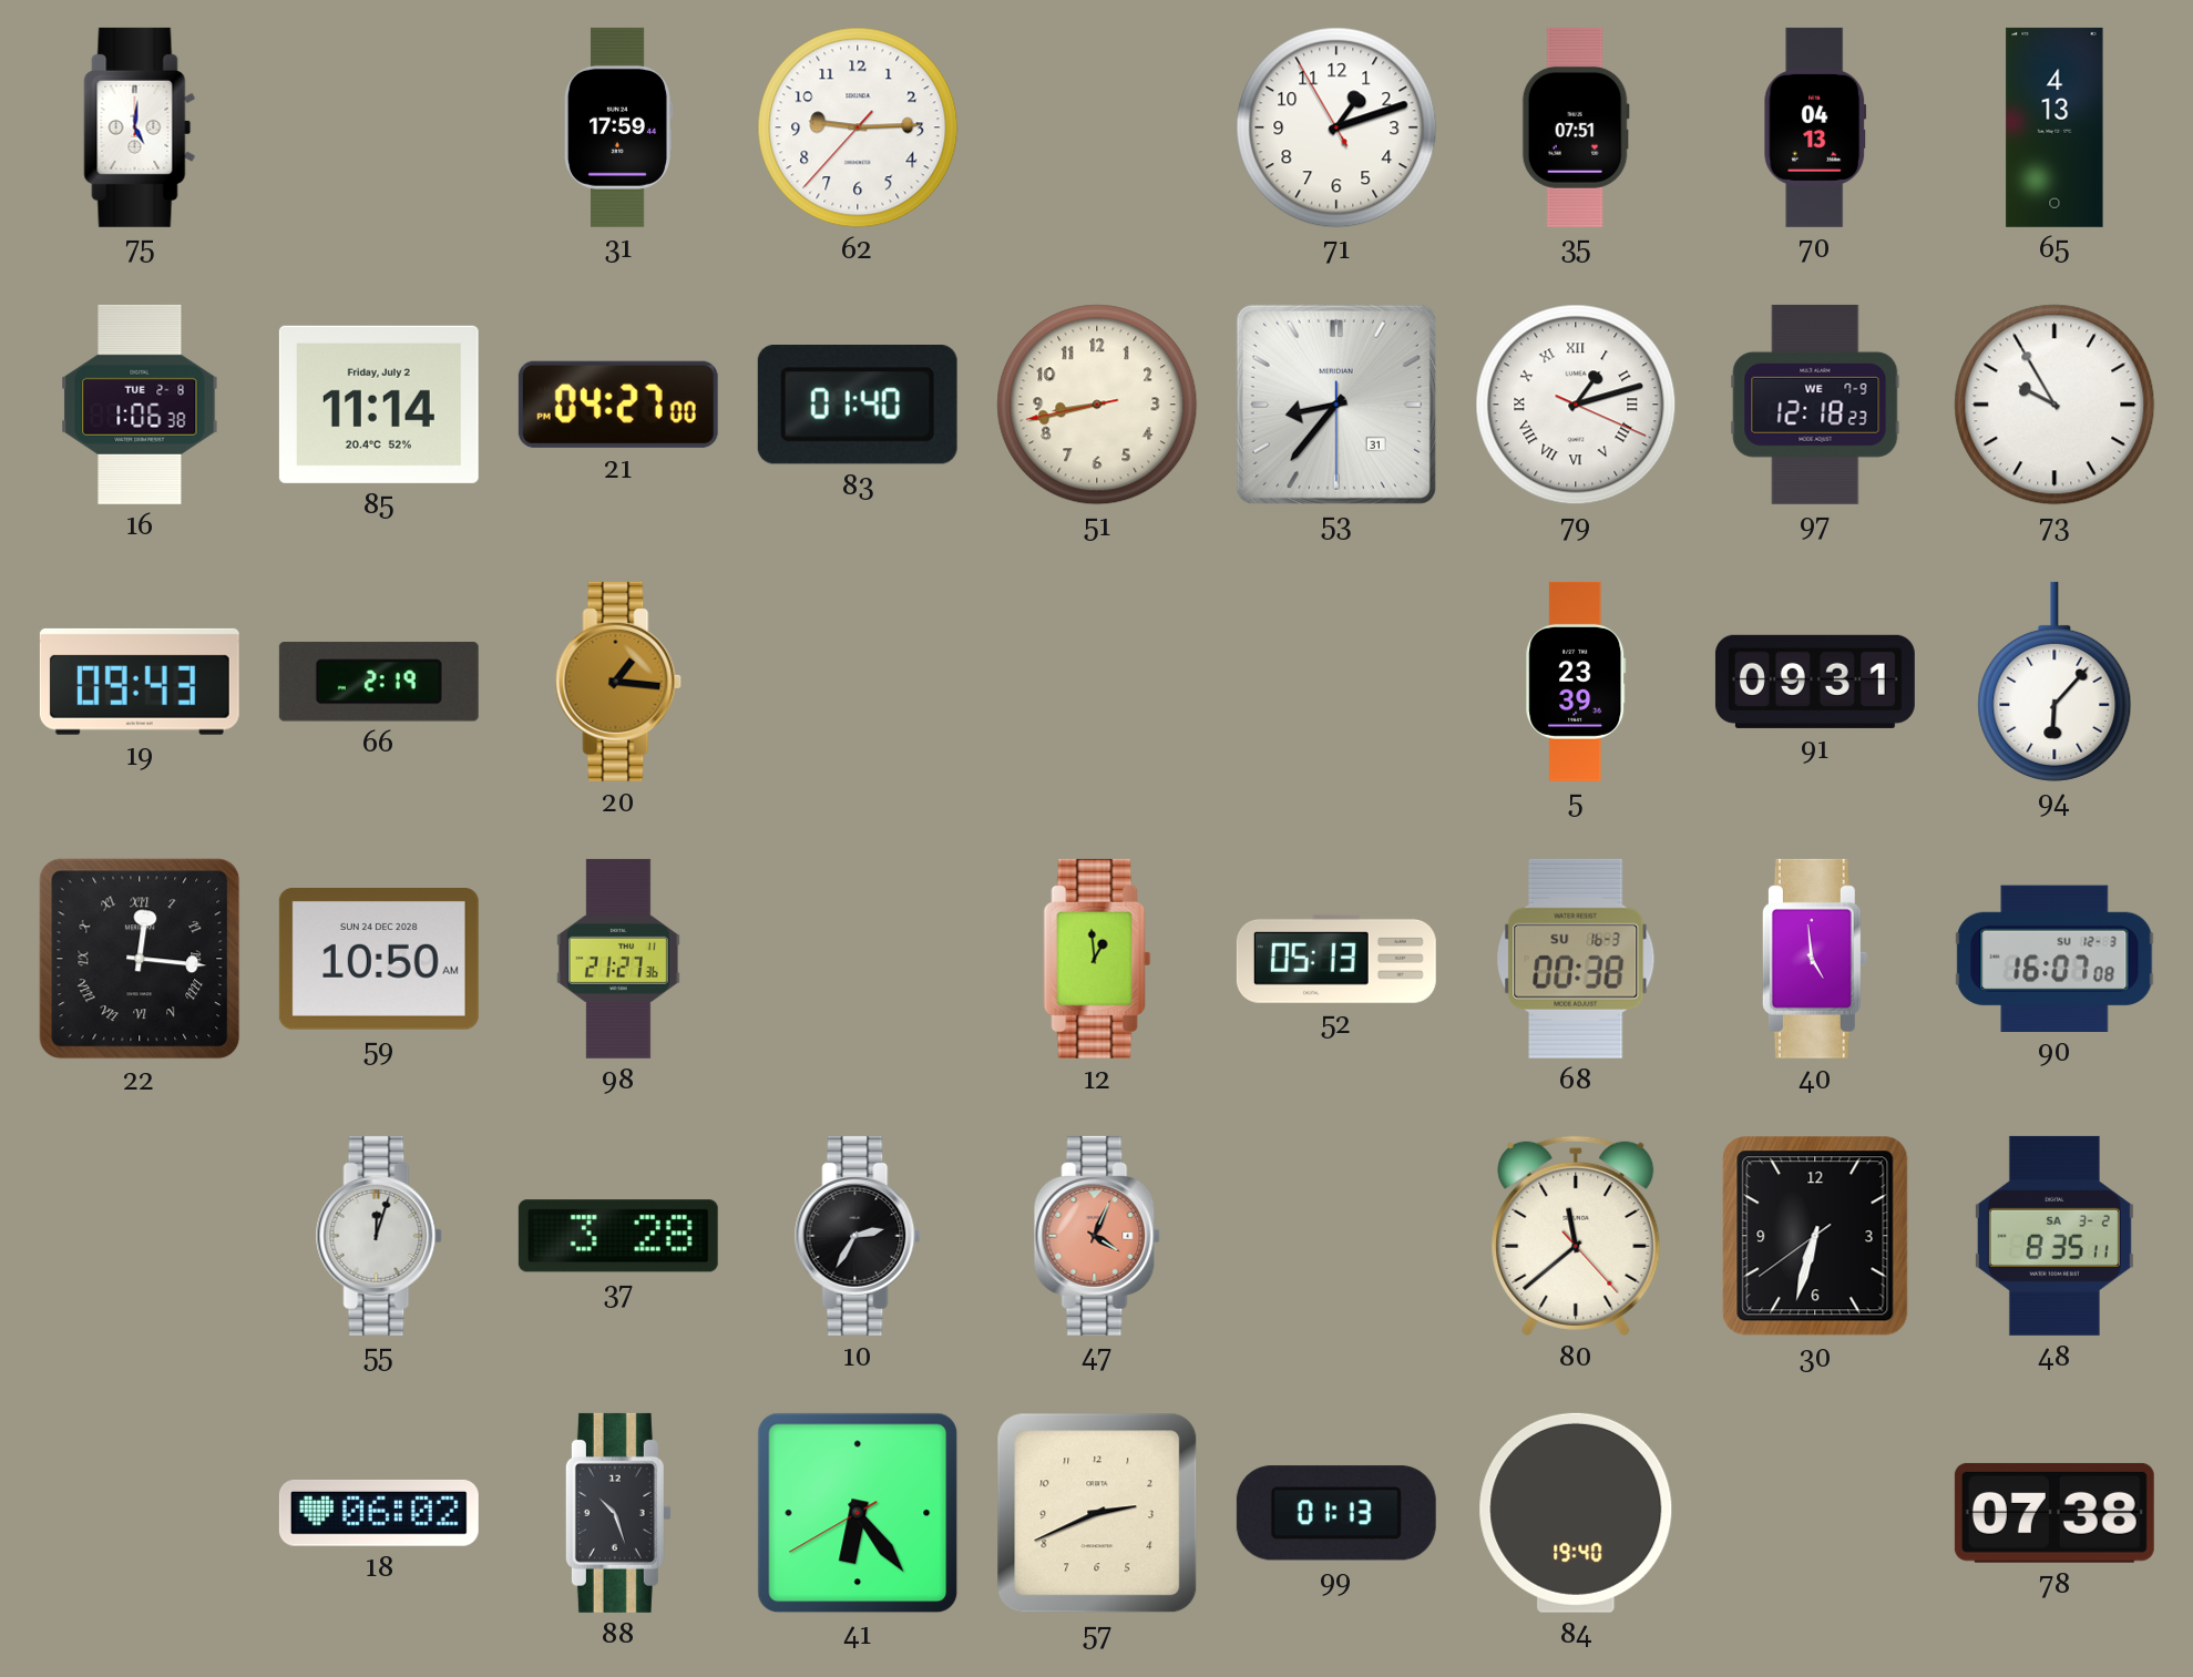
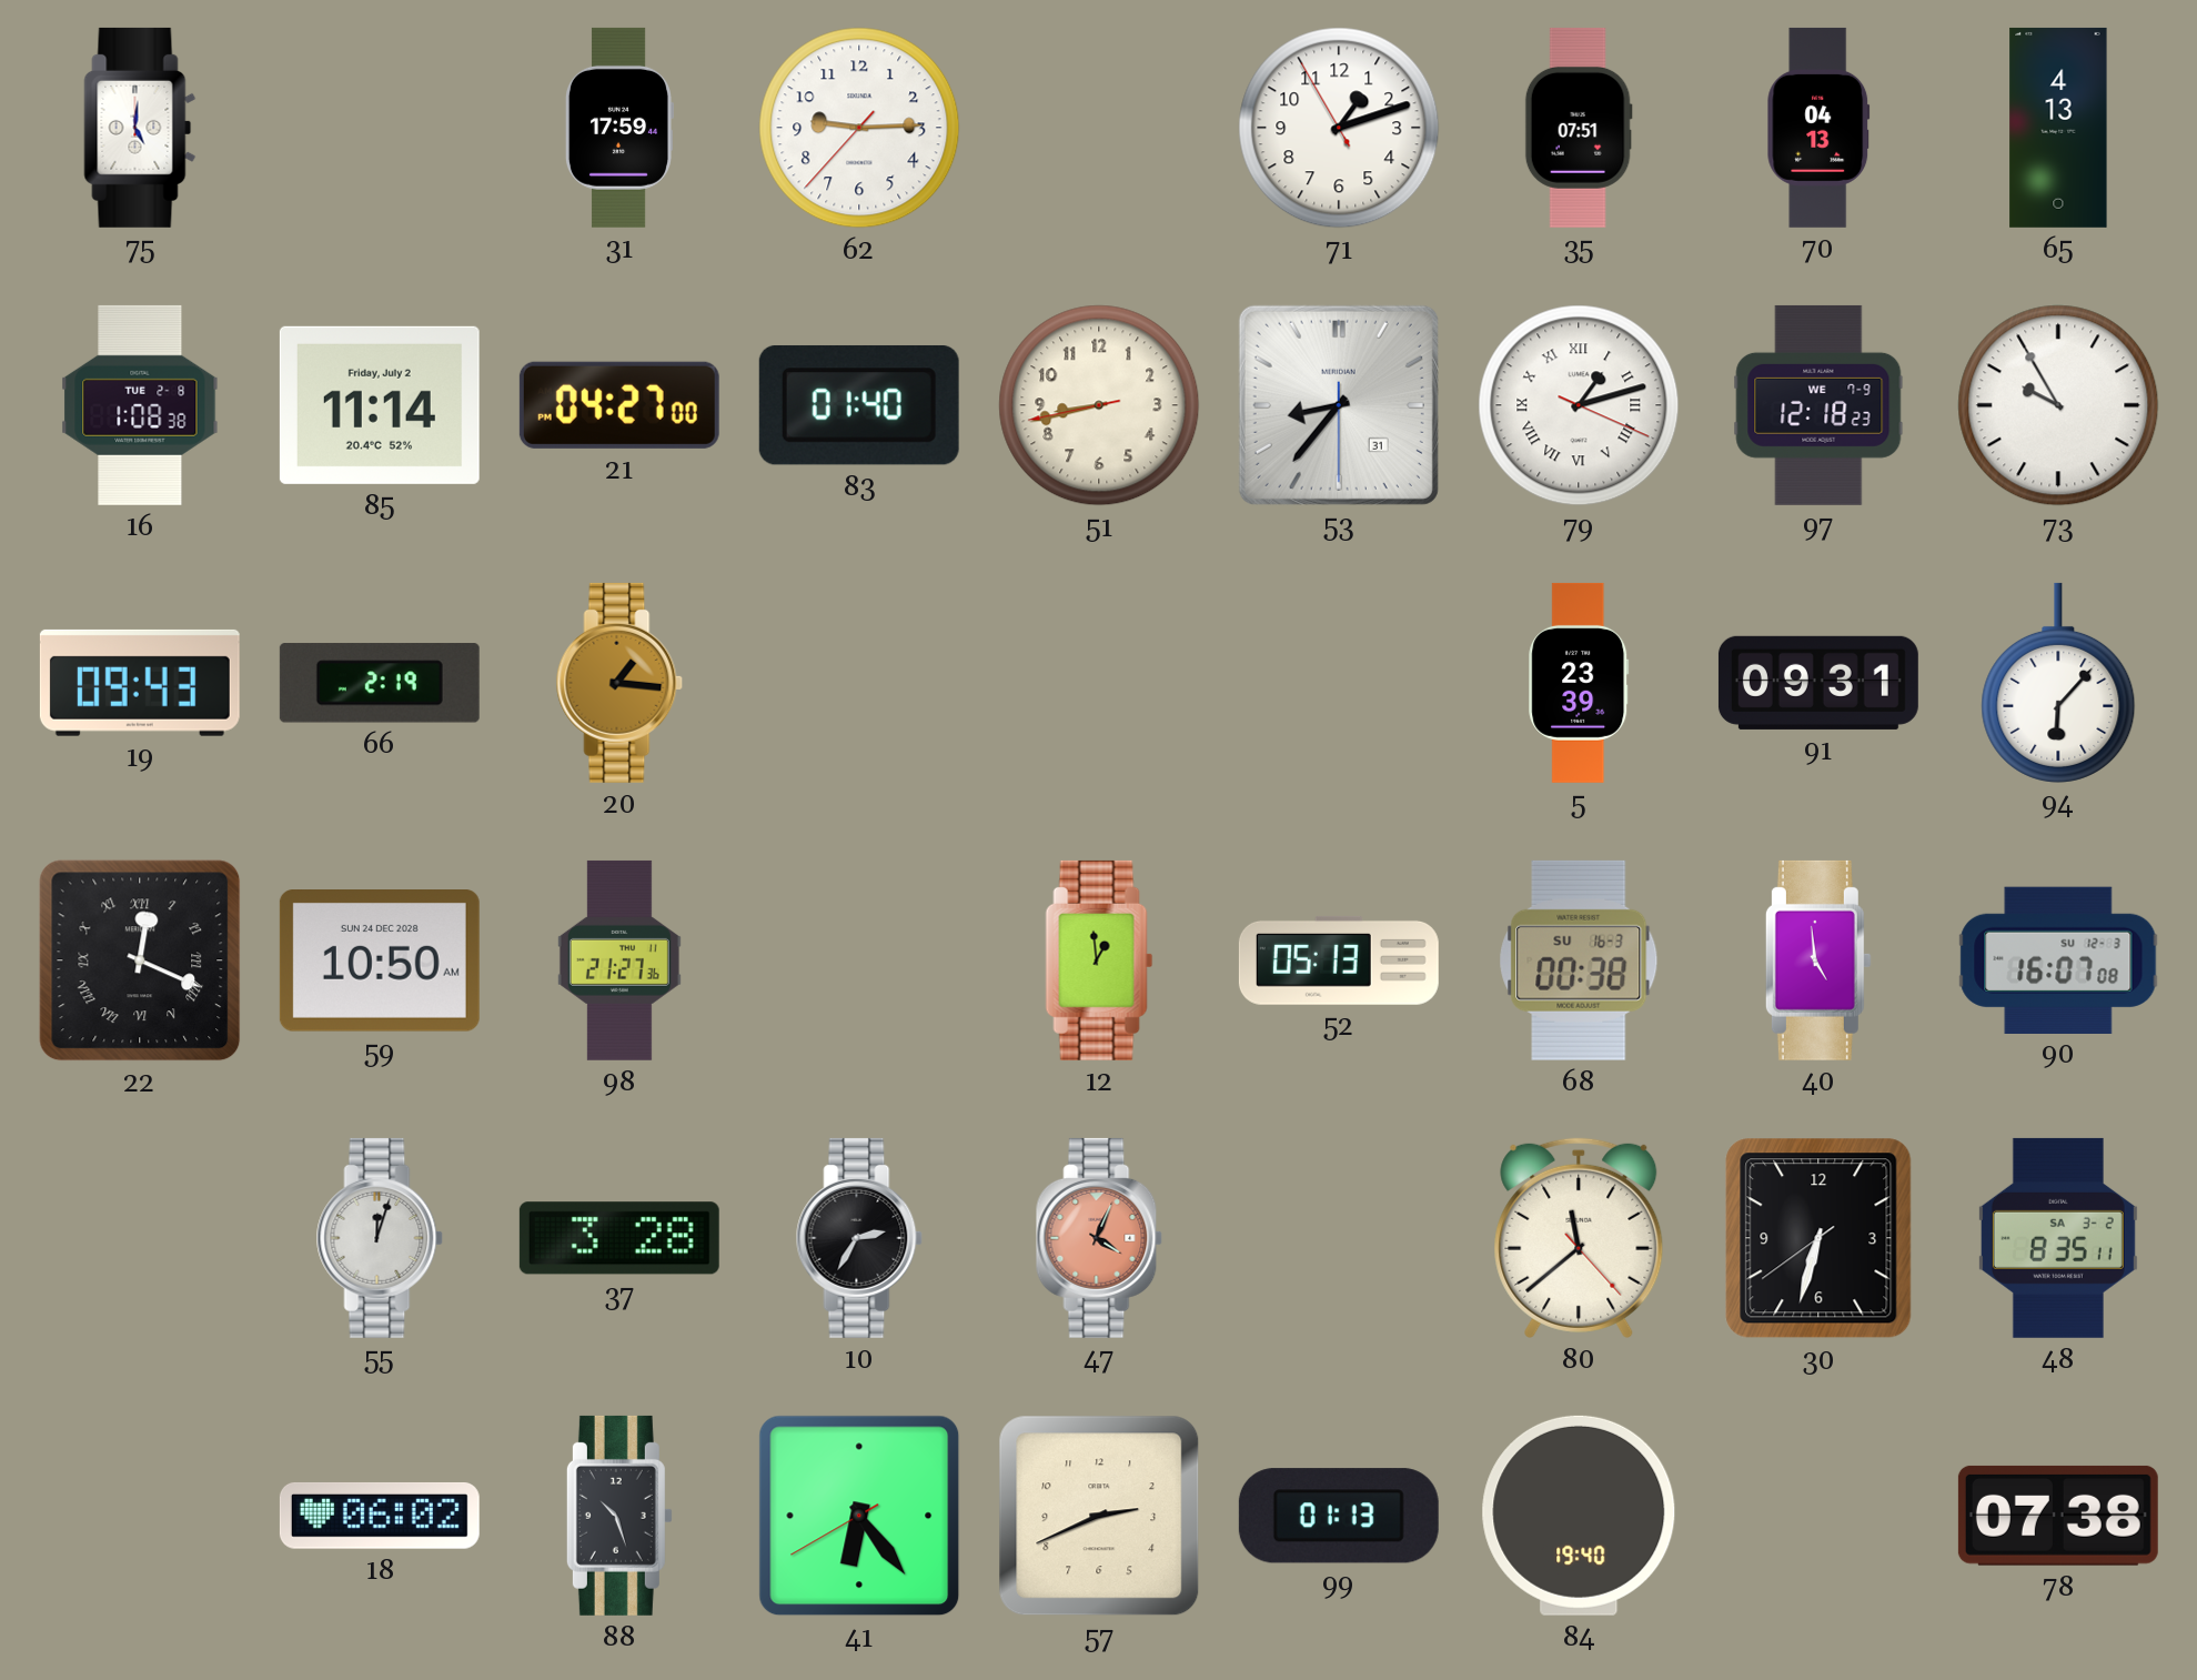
16: 1:06 -> 1:08
22: 12:16 -> 12:19
